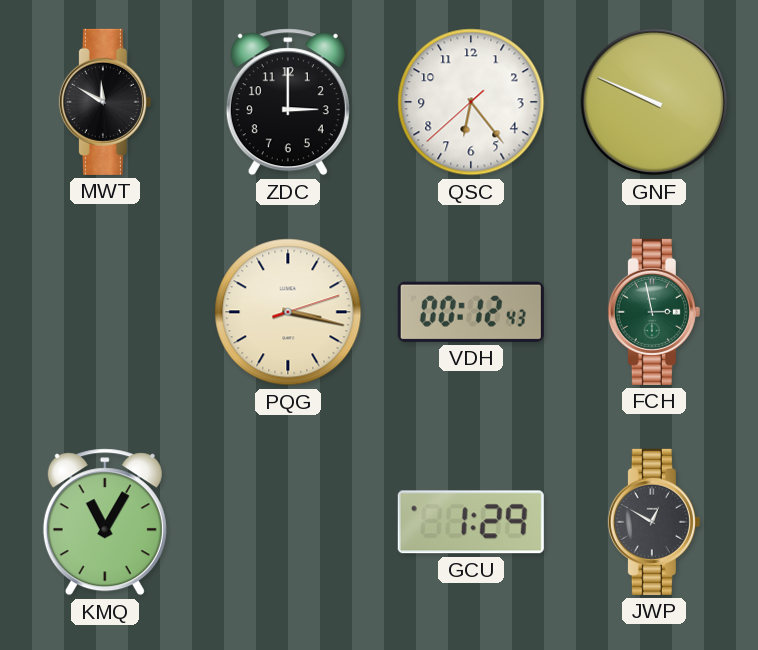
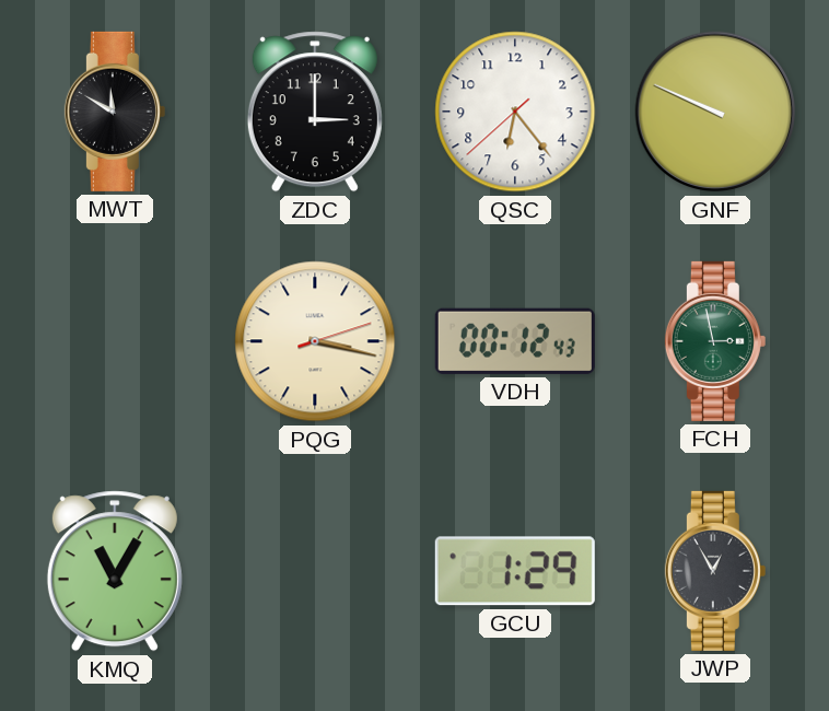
JWP: 12:50 -> 12:55
